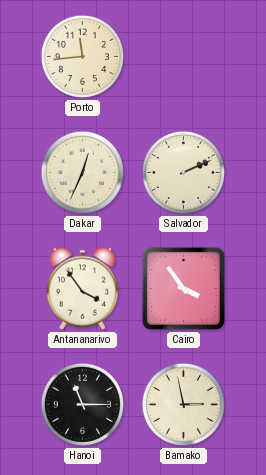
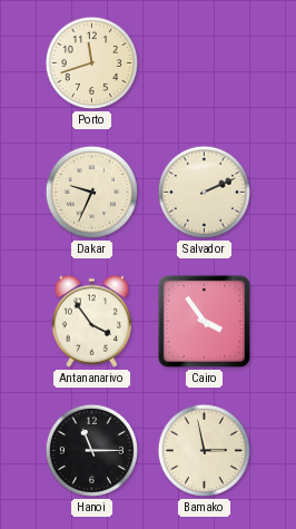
Porto: 11:44 -> 11:42
Dakar: 12:34 -> 9:34
